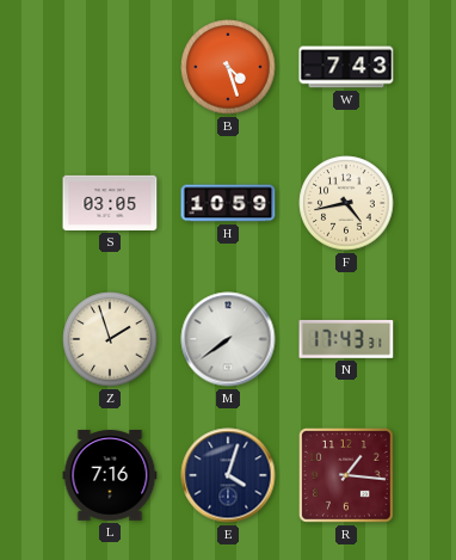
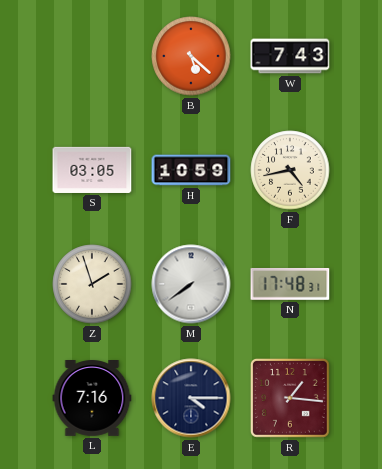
B: 4:27 -> 5:22
N: 17:43 -> 17:48
E: 4:03 -> 4:15
